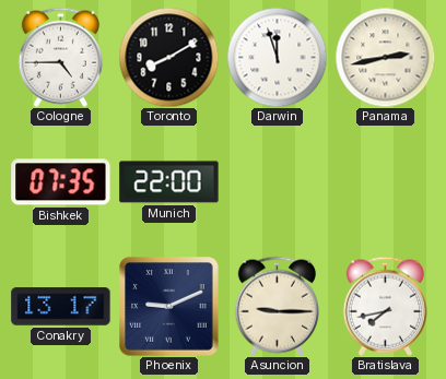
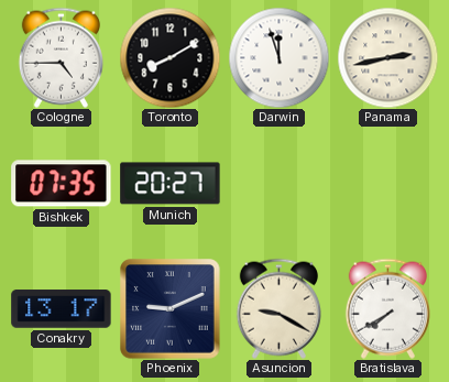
Munich: 22:00 -> 20:27
Asuncion: 9:15 -> 9:20
Bratislava: 7:43 -> 7:40
